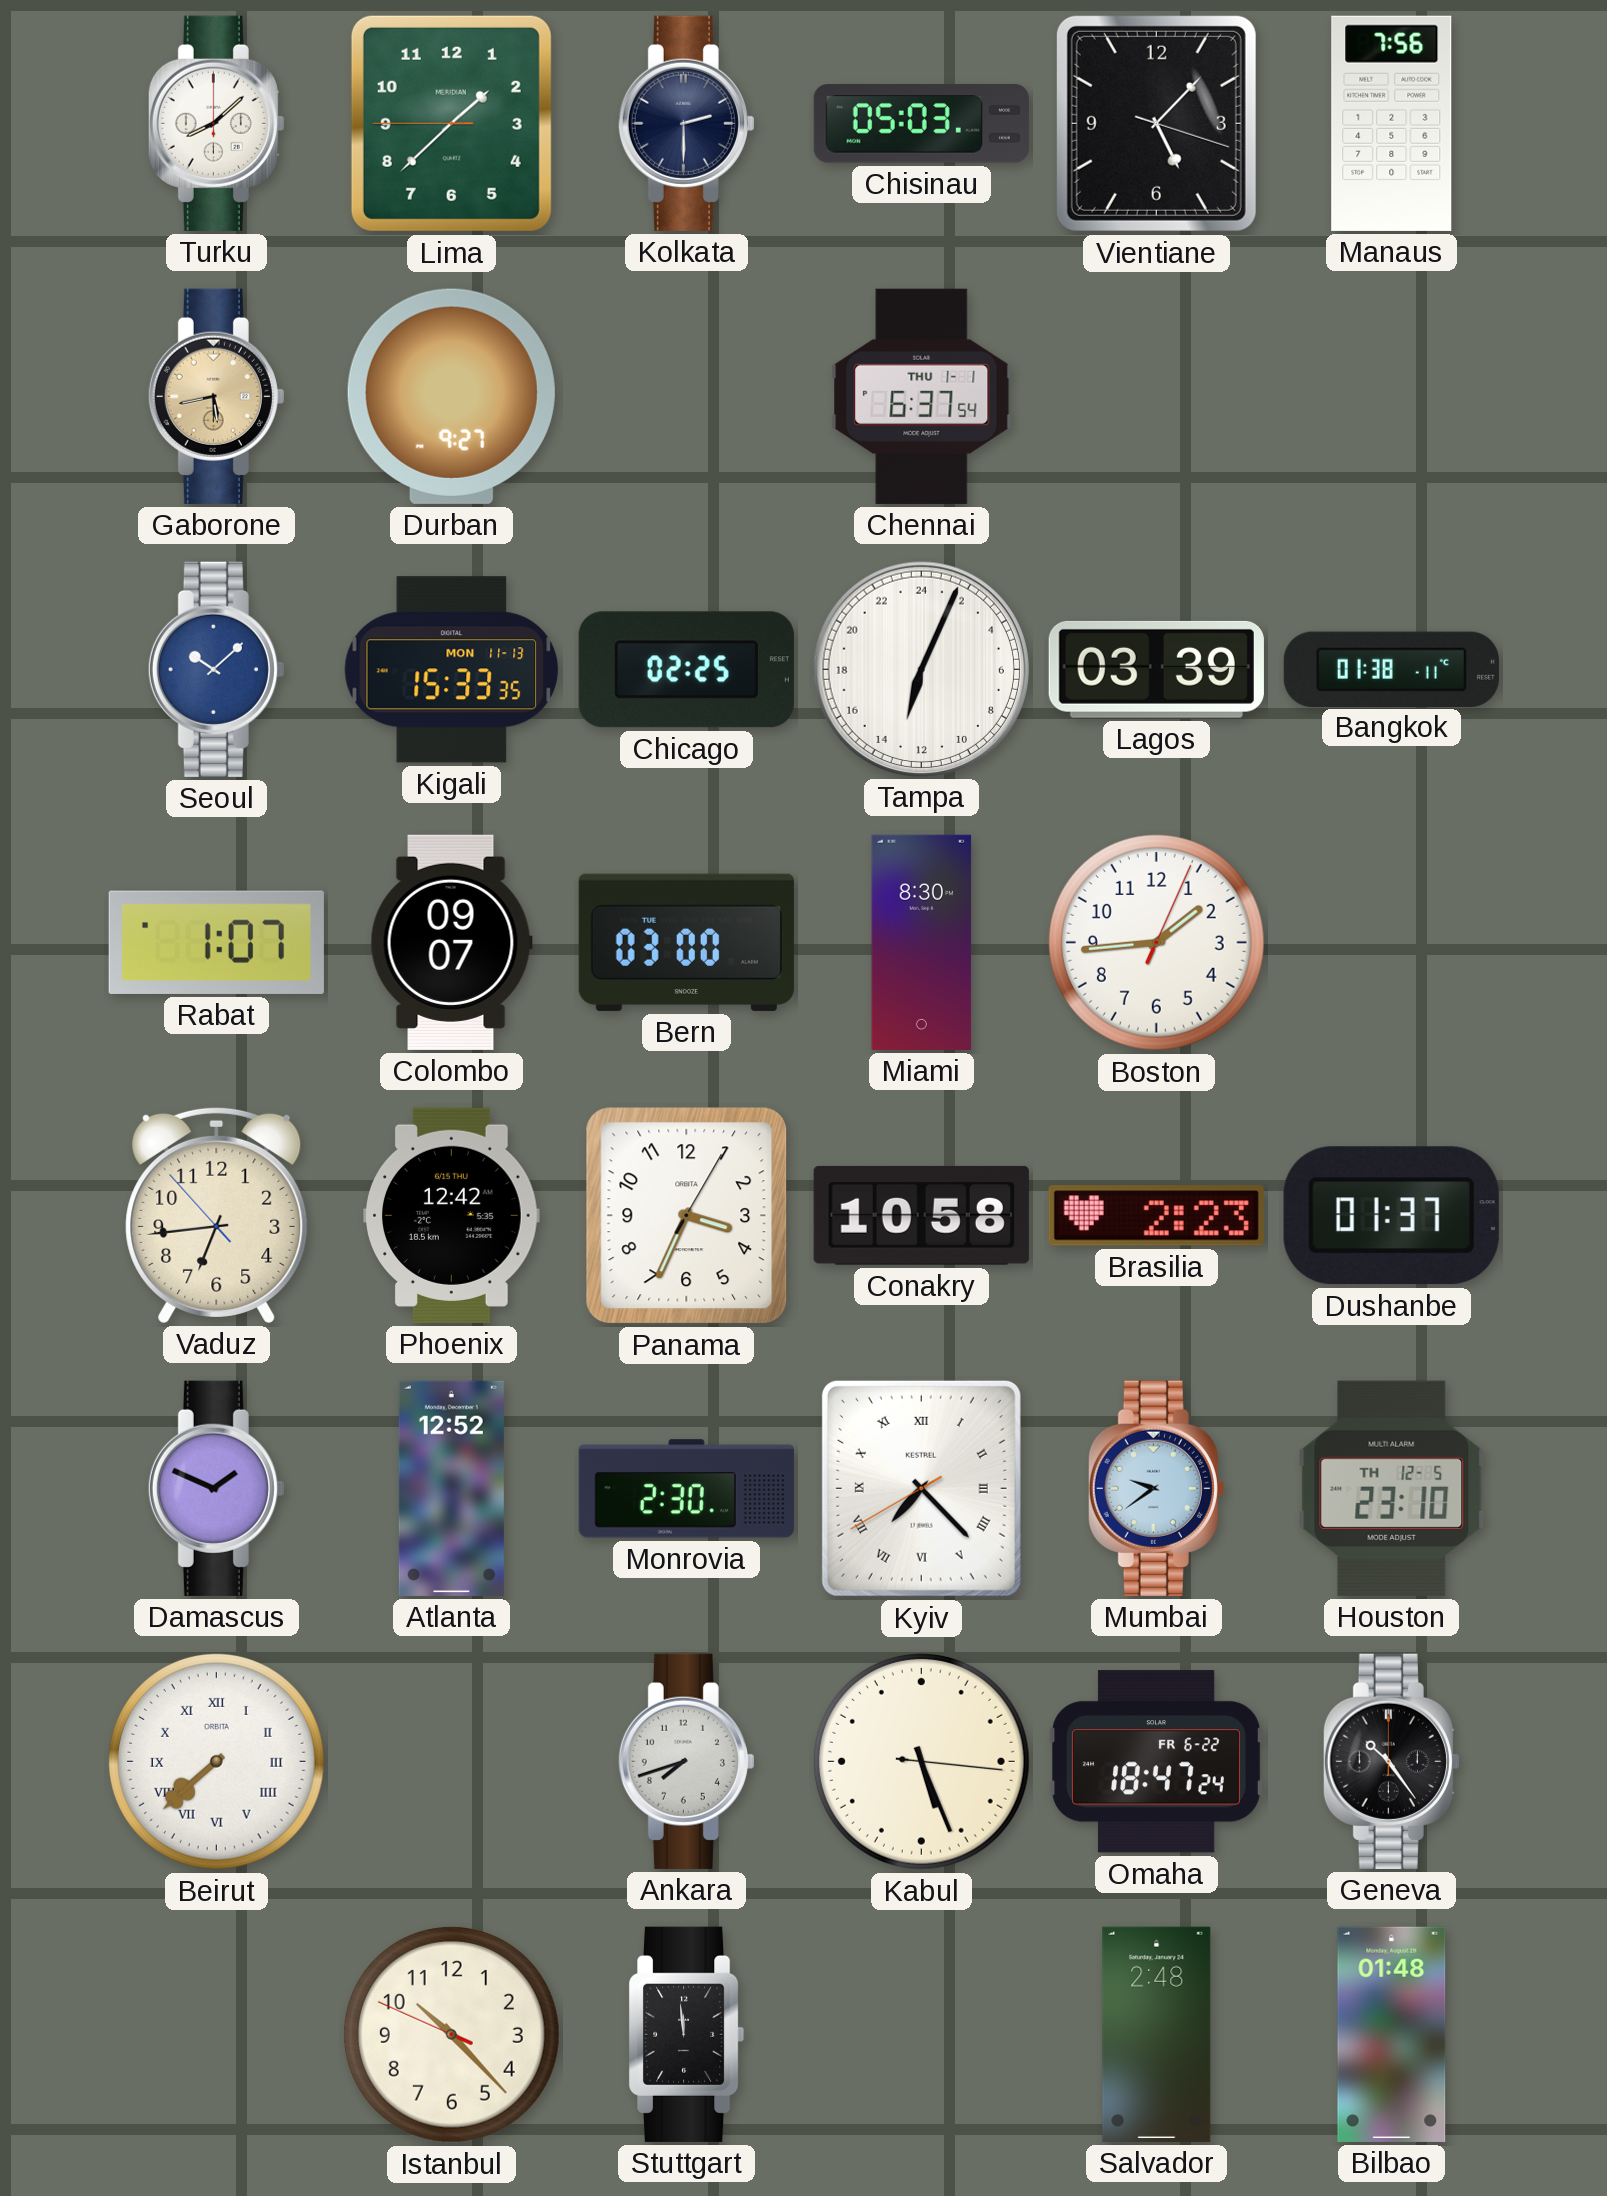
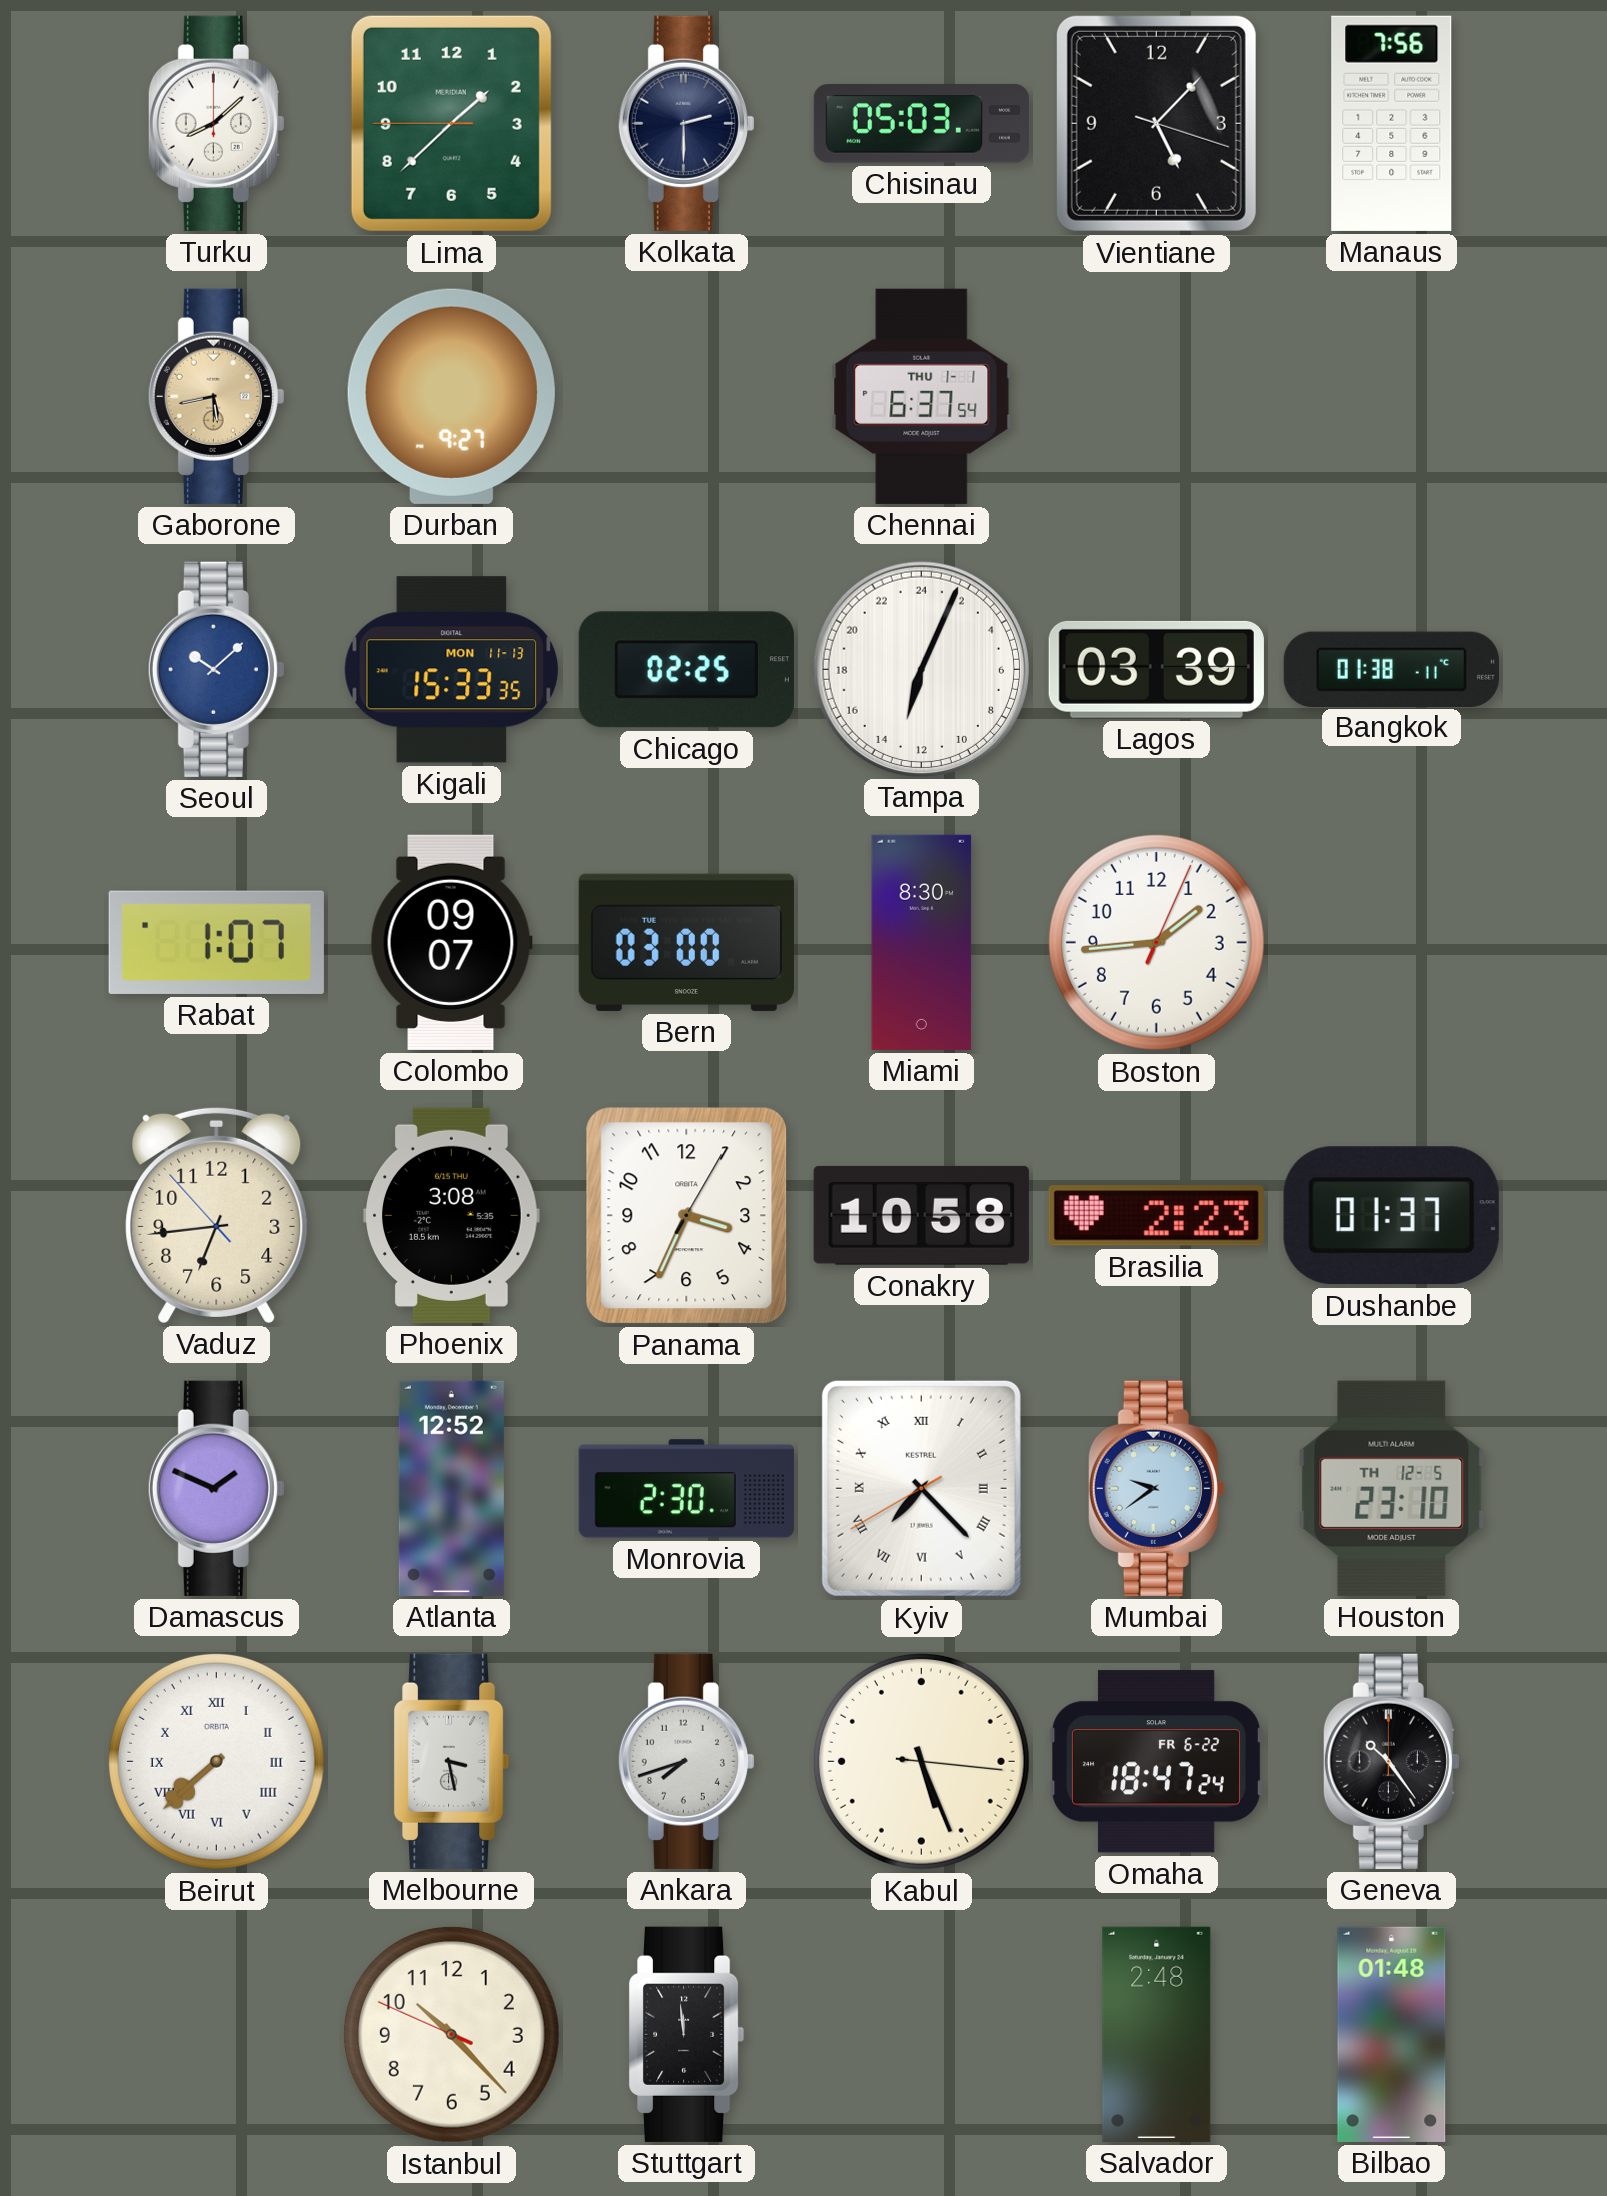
Phoenix: 12:42 -> 3:08
Melbourne: none -> 3:28
